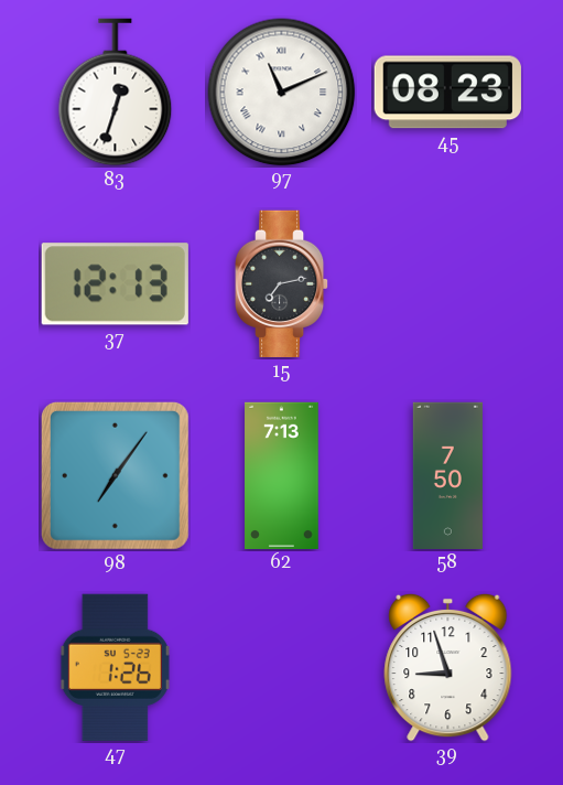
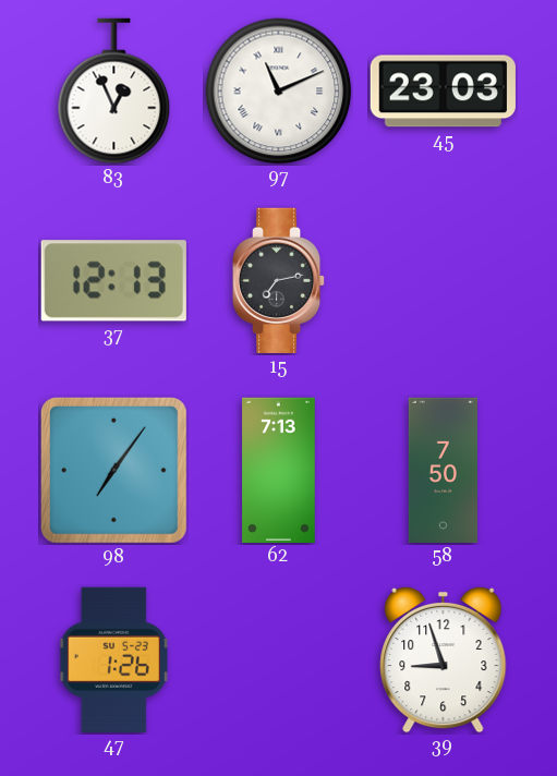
83: 12:33 -> 12:56
45: 08:23 -> 23:03
